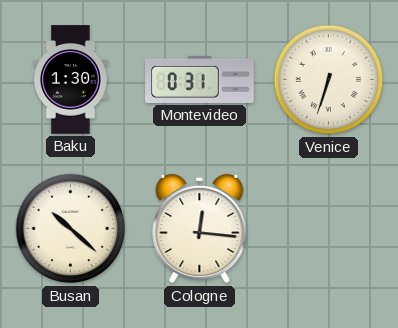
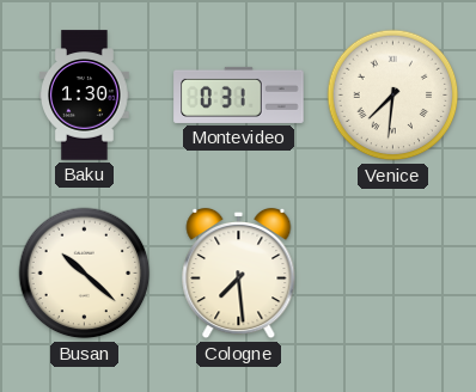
Venice: 6:33 -> 7:31
Cologne: 12:16 -> 7:29
